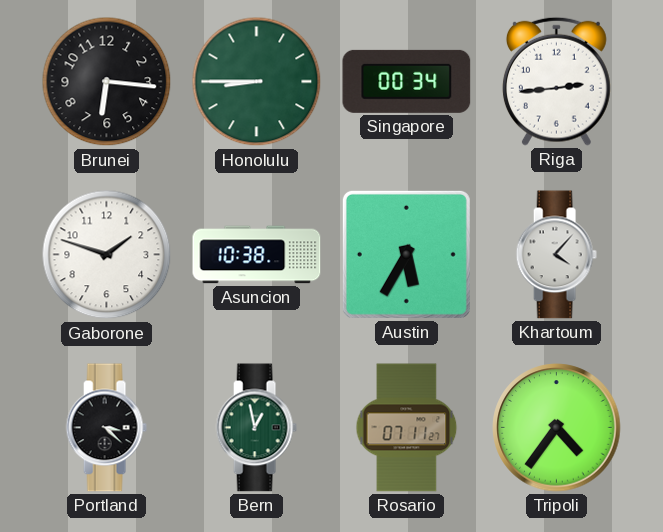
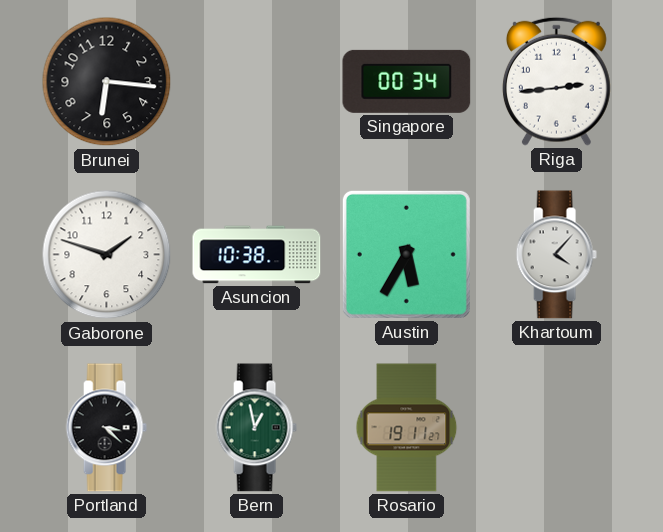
Honolulu: 8:45 -> none
Rosario: 07:11 -> 19:11
Tripoli: 4:36 -> none
